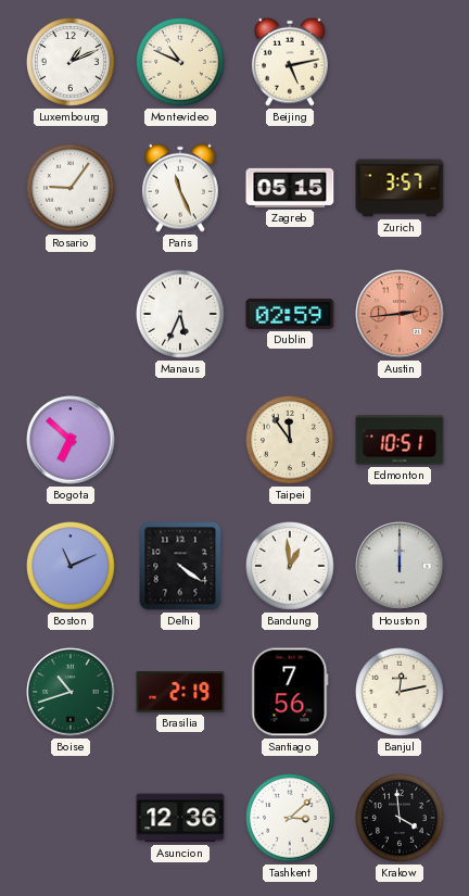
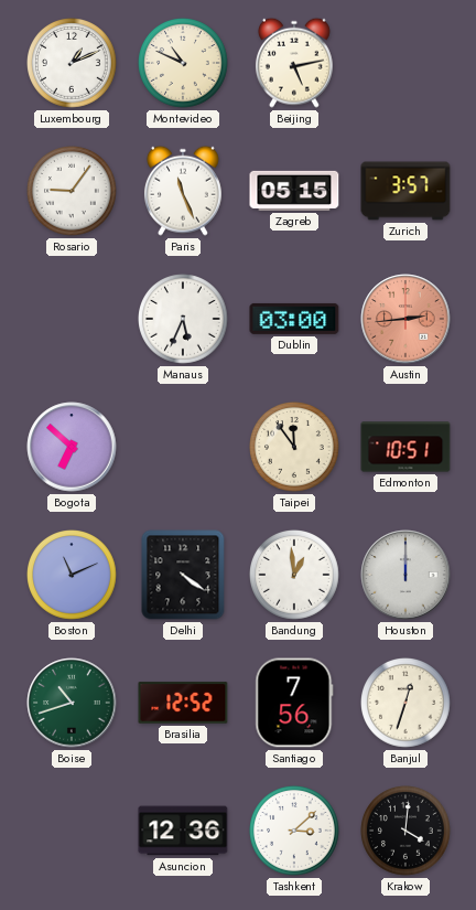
Dublin: 02:59 -> 03:00
Brasilia: 2:19 -> 12:52
Banjul: 12:13 -> 12:33
Krakow: 3:59 -> 4:01
